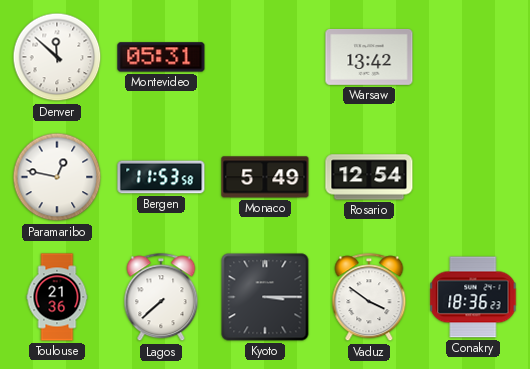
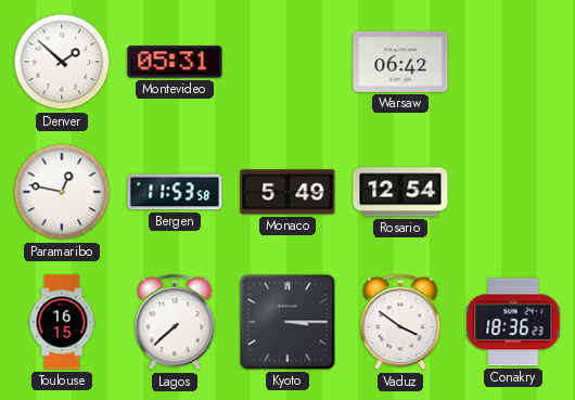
Denver: 11:52 -> 1:52
Warsaw: 13:42 -> 06:42
Toulouse: 21:36 -> 16:15
